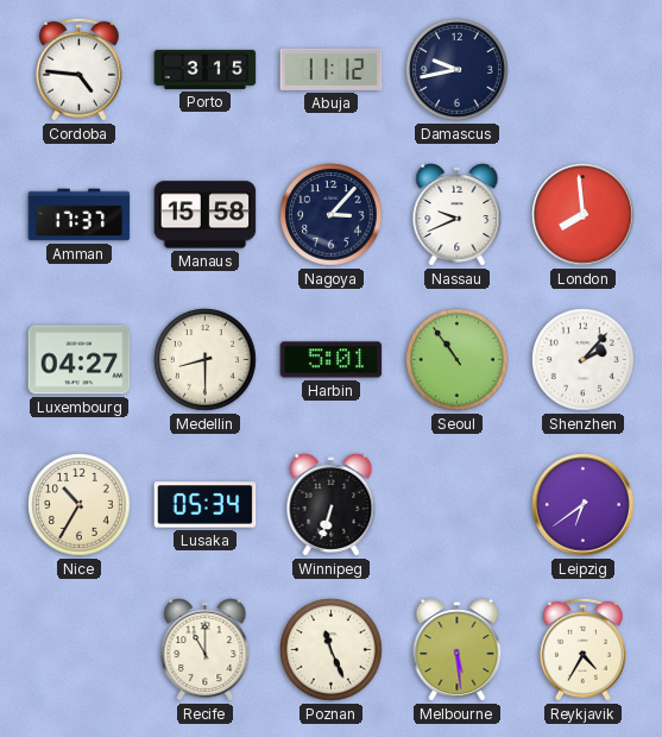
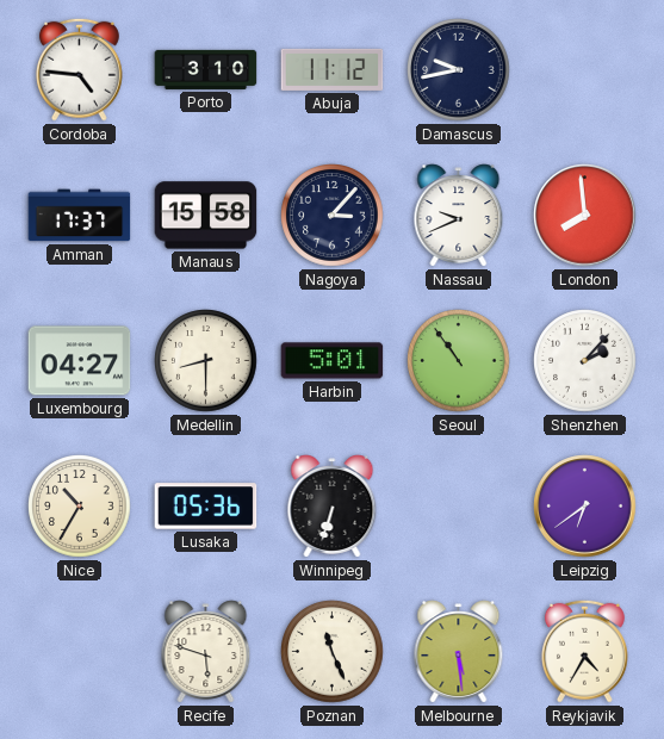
Porto: 3:15 -> 3:10
Lusaka: 05:34 -> 05:36
Recife: 11:00 -> 5:48
